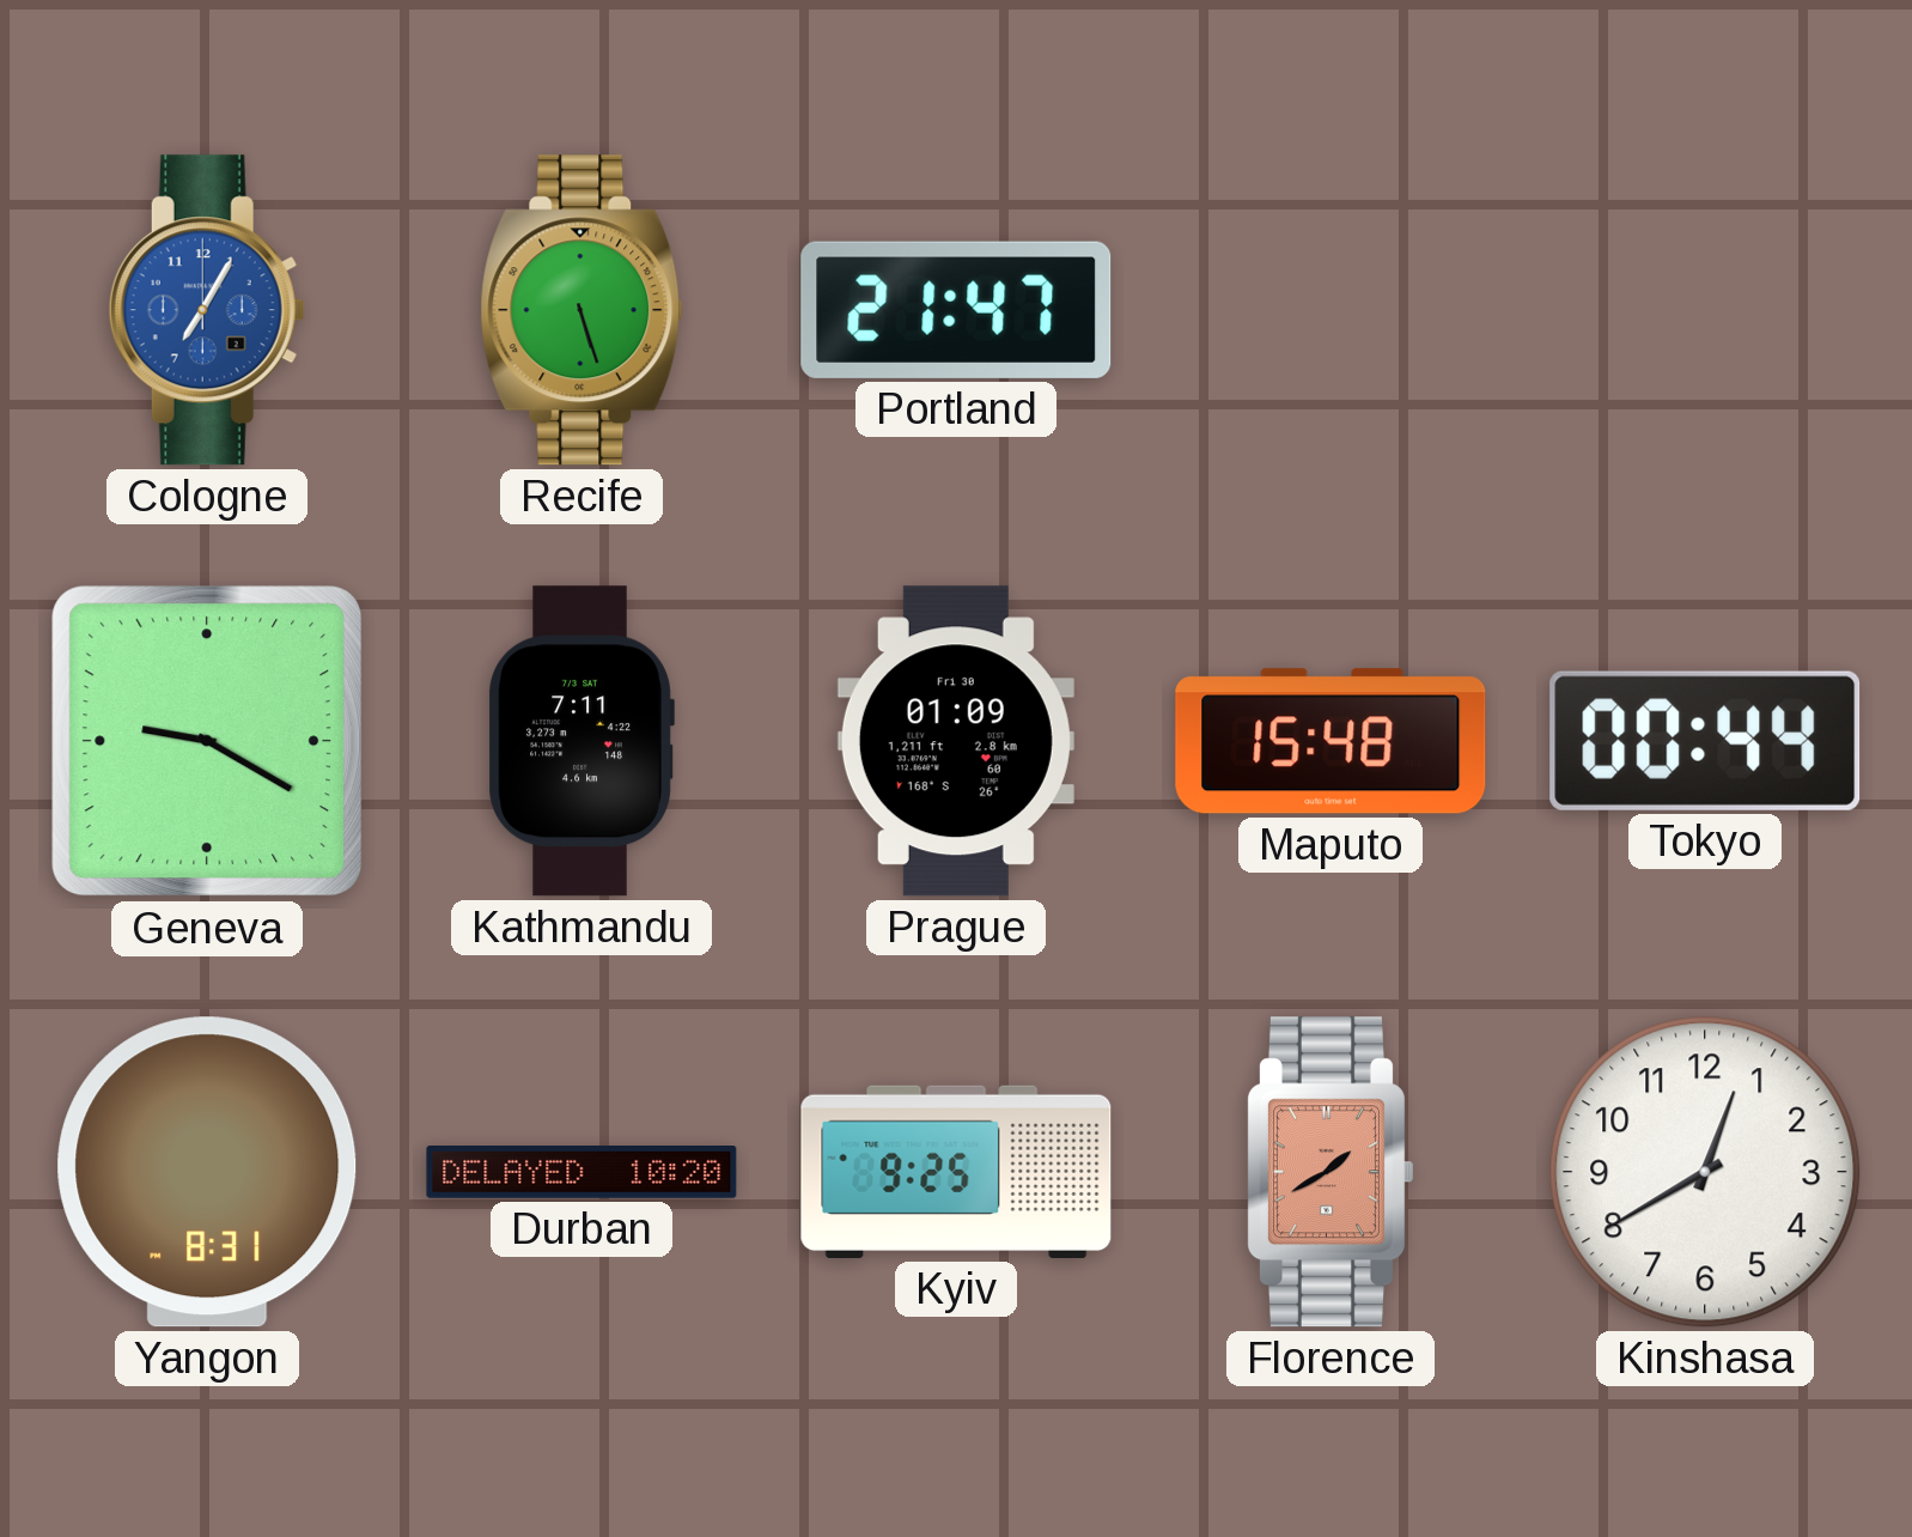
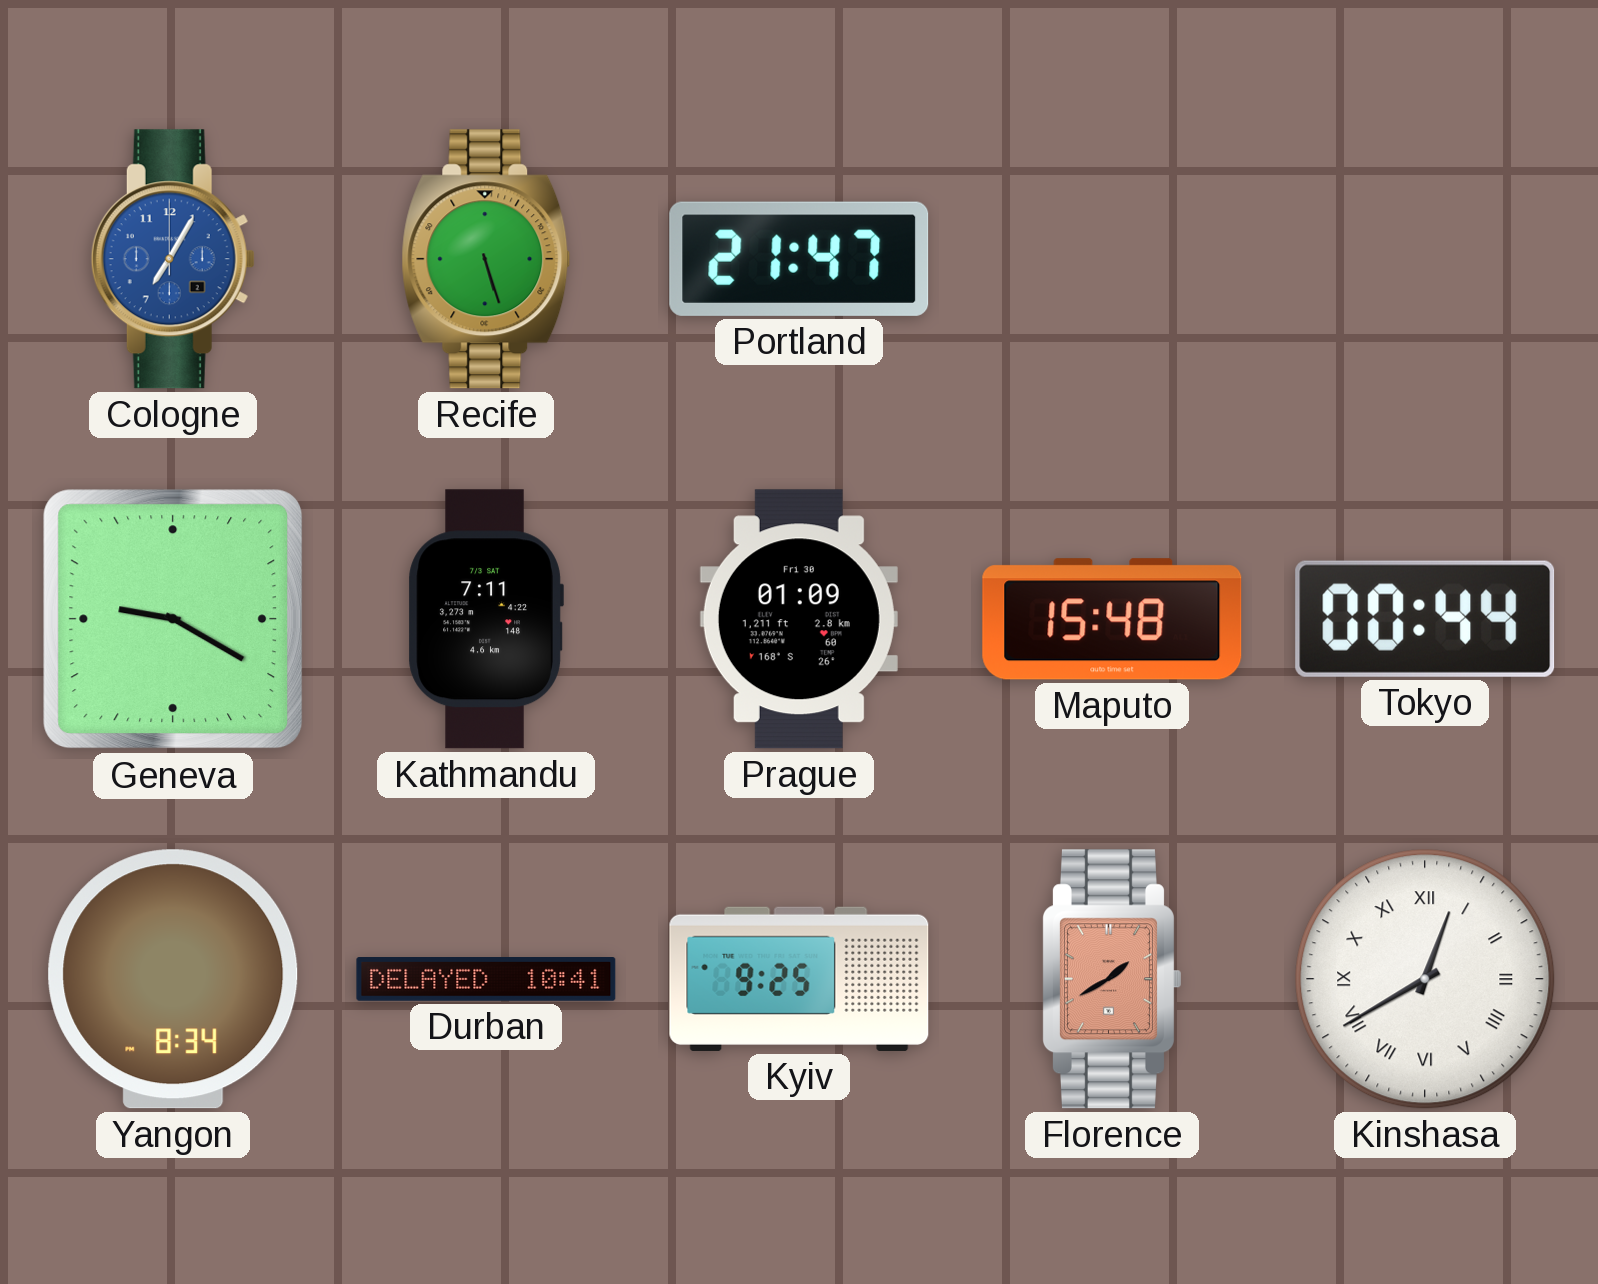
Yangon: 8:31 -> 8:34
Durban: 10:20 -> 10:41
Kinshasa numerals: Arabic -> Roman
